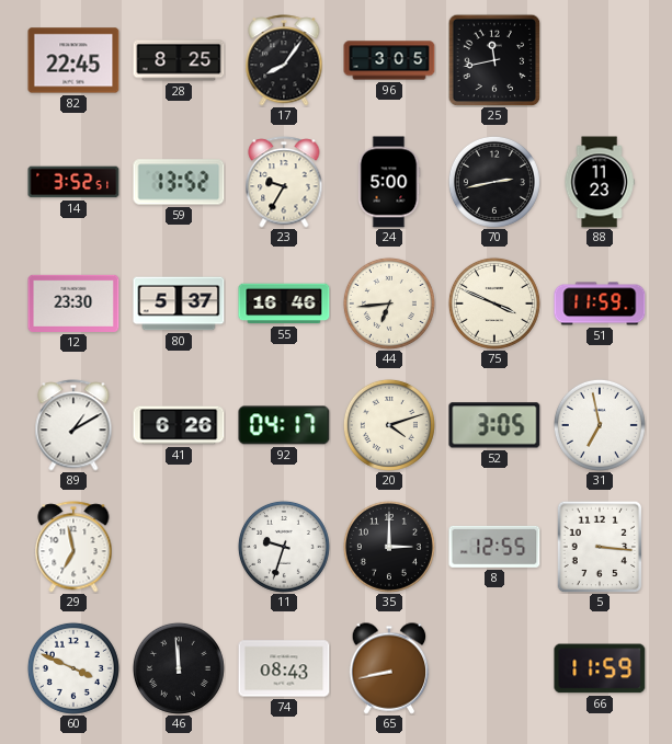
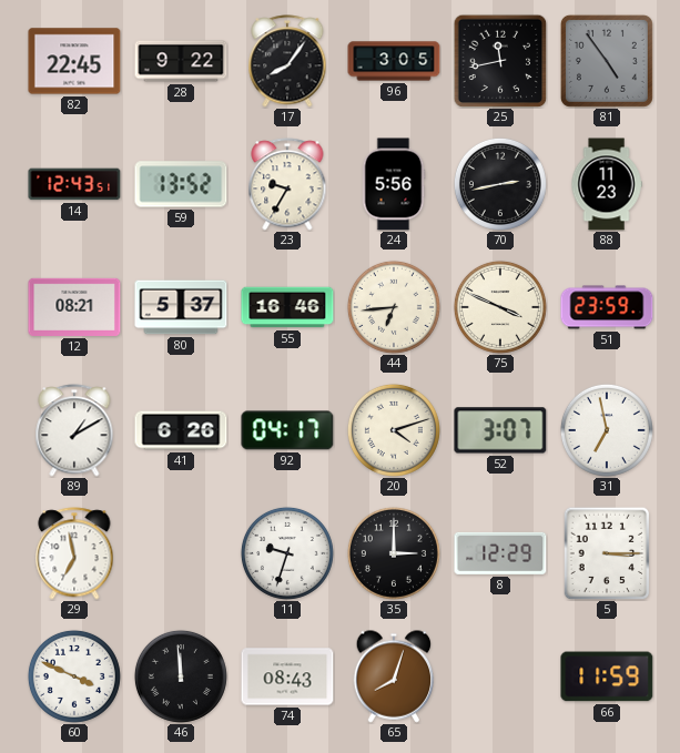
28: 8:25 -> 9:22
81: none -> 4:54
14: 3:52 -> 12:43
24: 5:00 -> 5:56
12: 23:30 -> 08:21
51: 11:59 -> 23:59
52: 3:05 -> 3:07
8: 12:55 -> 12:29
5: 3:16 -> 3:15
65: 8:43 -> 8:03
